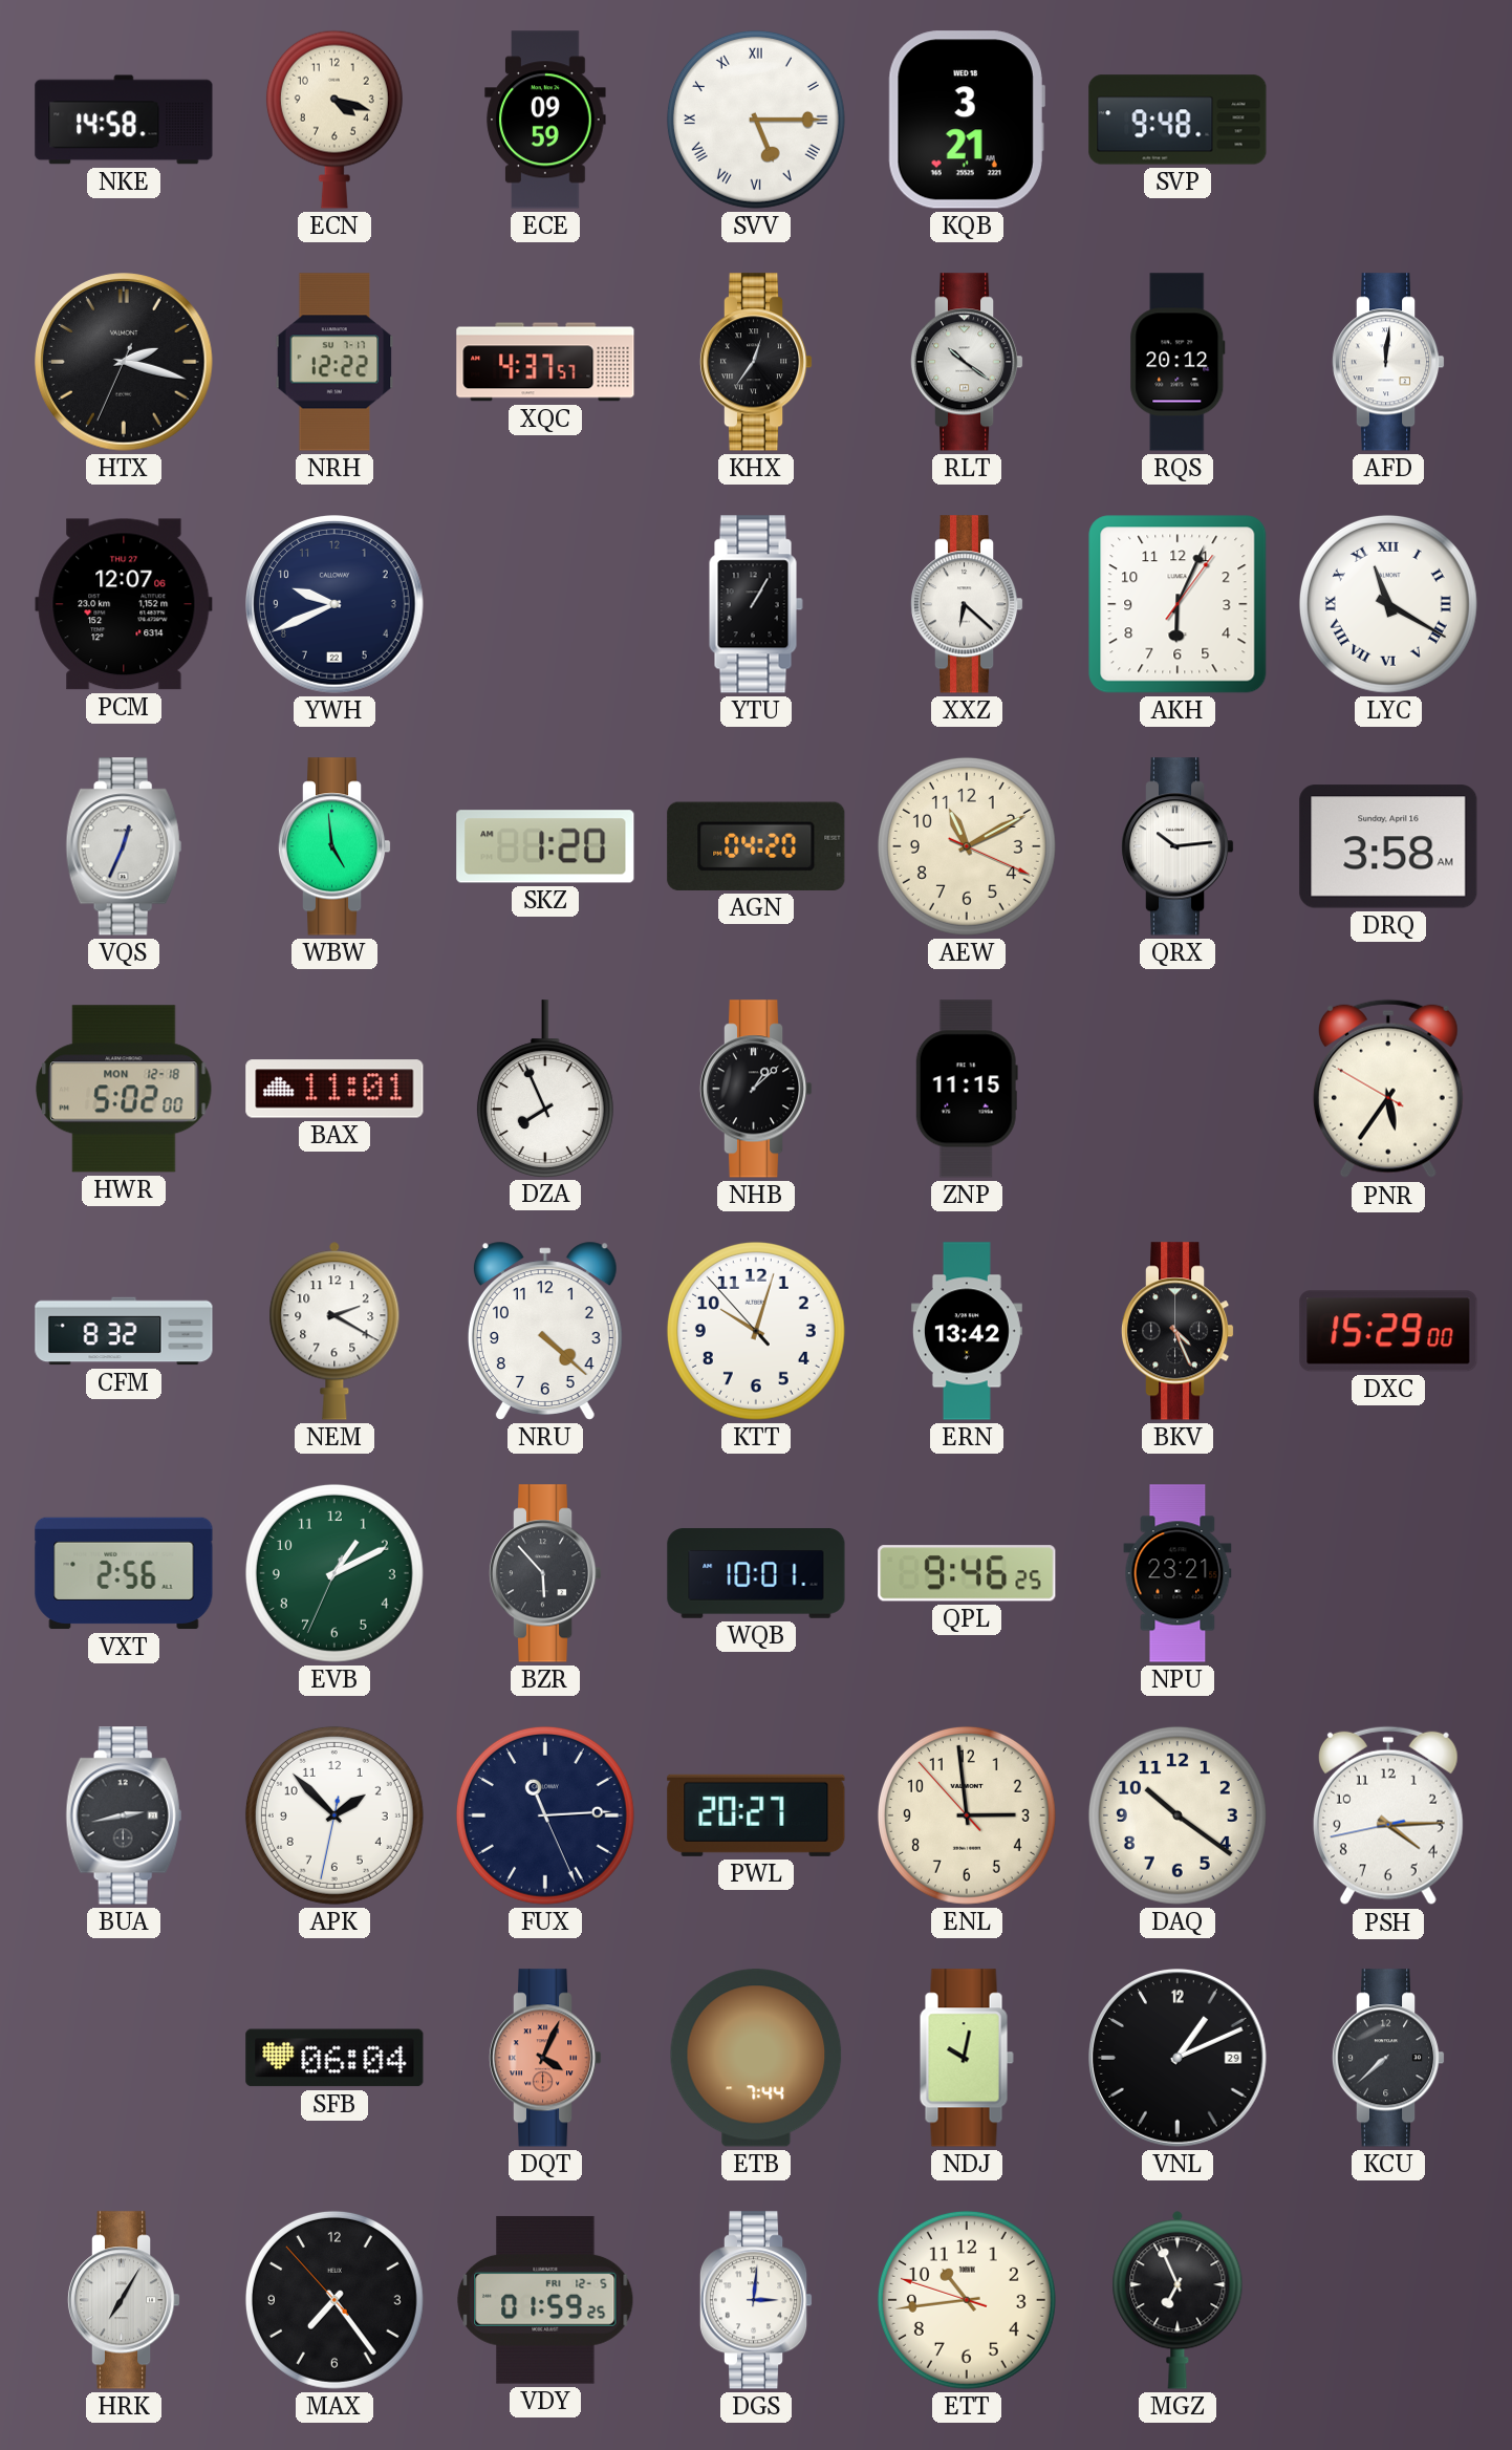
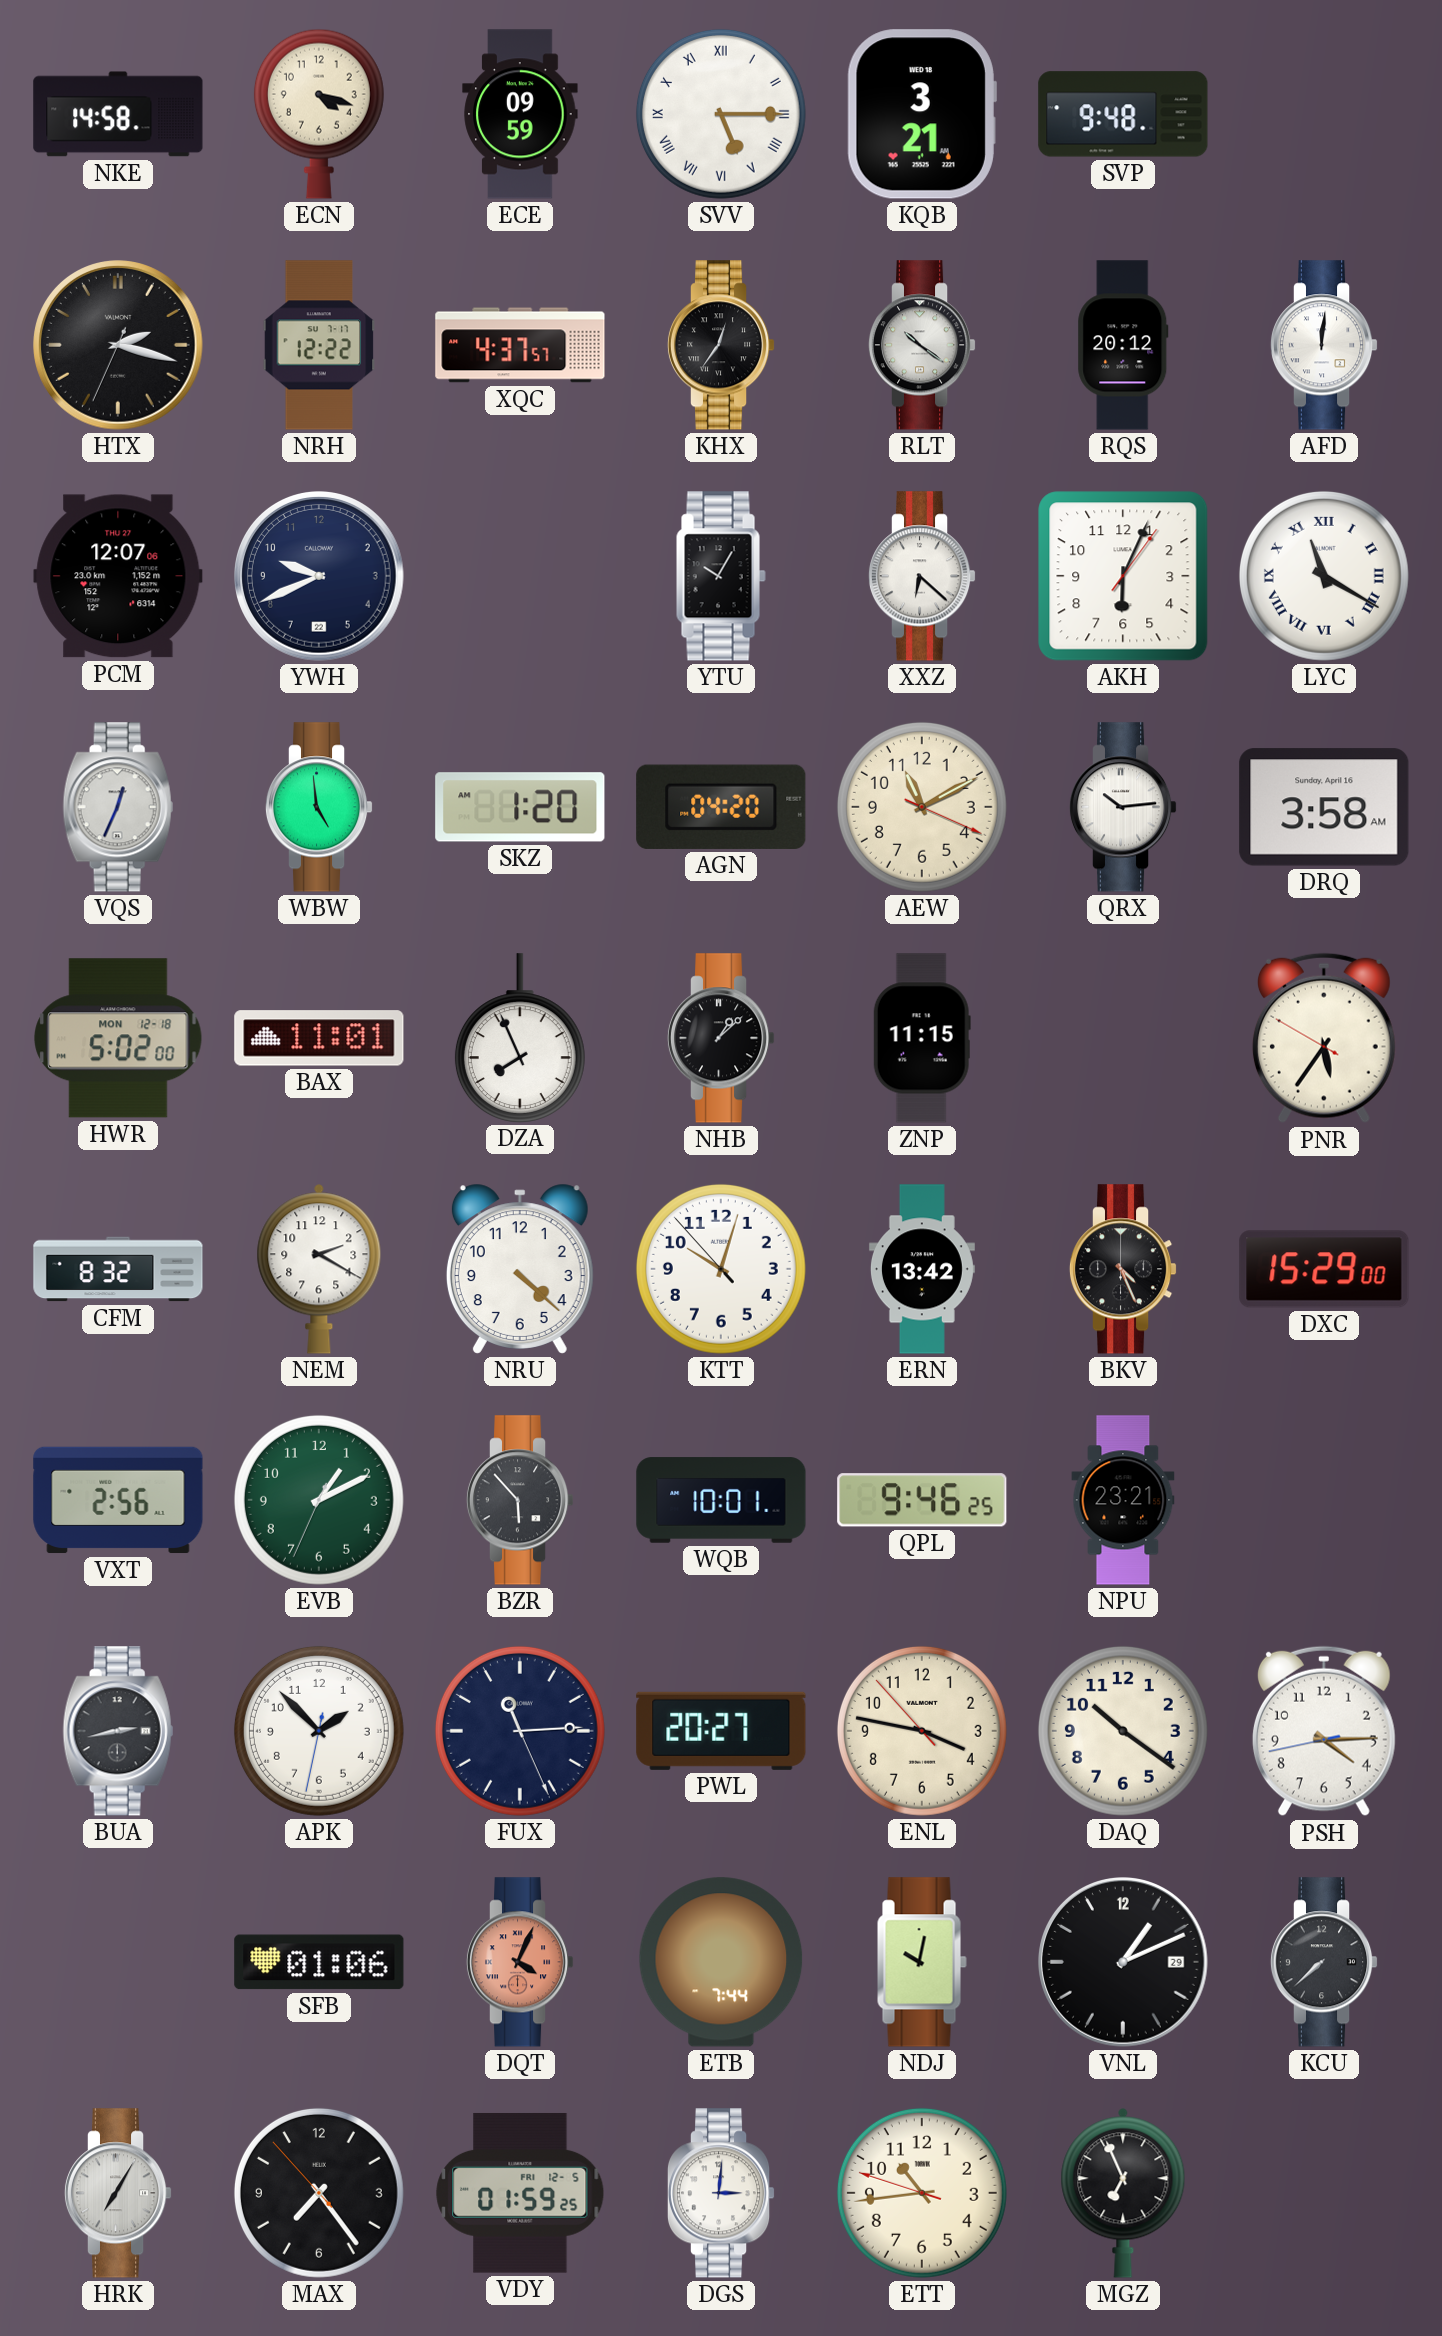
YTU: 1:05 -> 10:05
ENL: 2:58 -> 3:46
SFB: 06:04 -> 01:06
